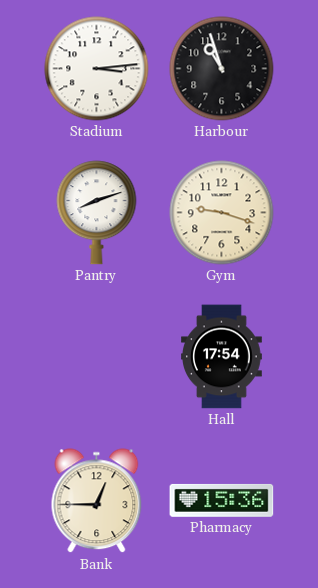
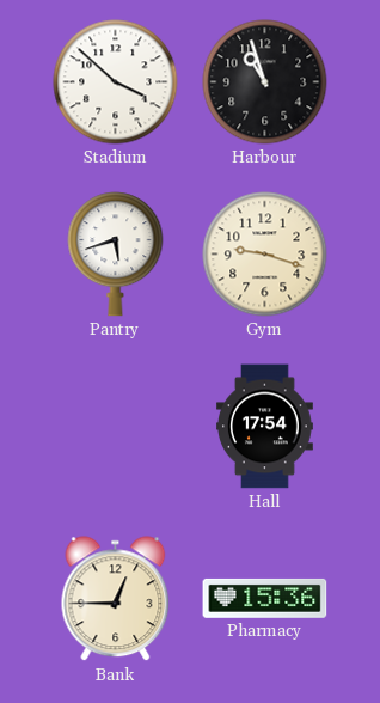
Stadium: 3:14 -> 3:52
Pantry: 8:12 -> 5:42
